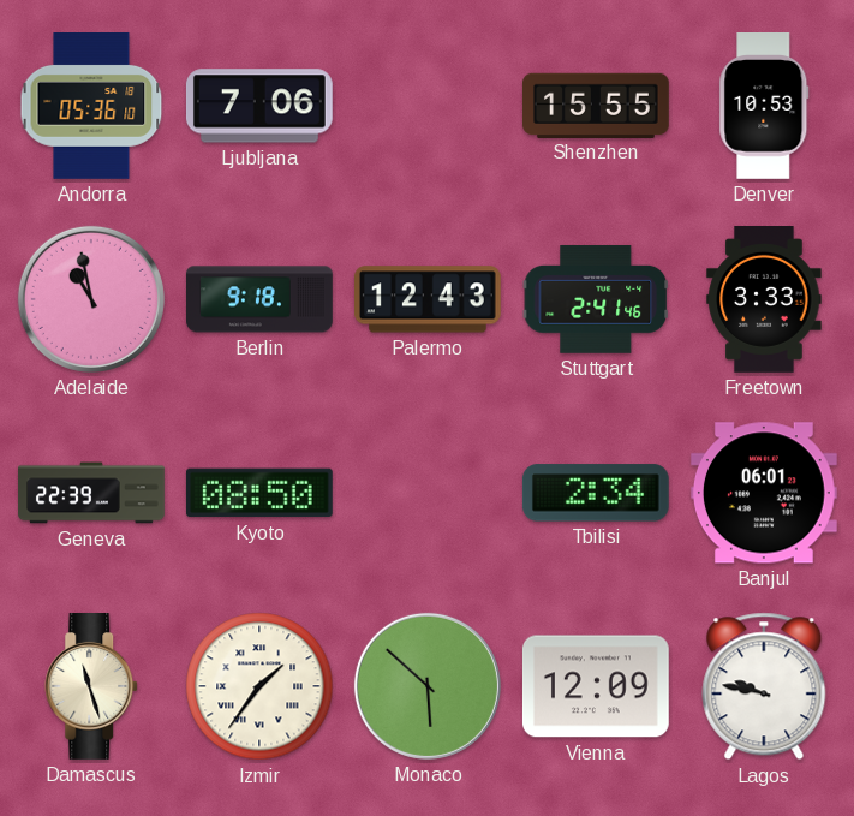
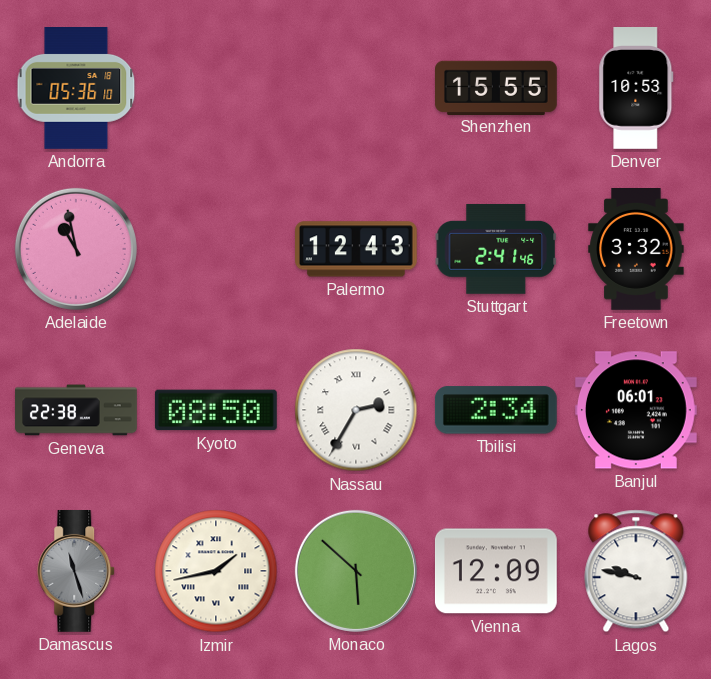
Ljubljana: 7:06 -> none
Berlin: 9:18 -> none
Freetown: 3:33 -> 3:32
Geneva: 22:39 -> 22:38
Nassau: none -> 2:35
Damascus dial: cream -> grey
Izmir: 1:36 -> 1:43
